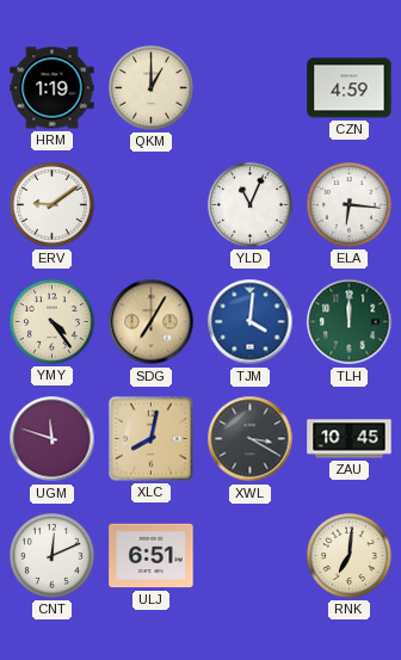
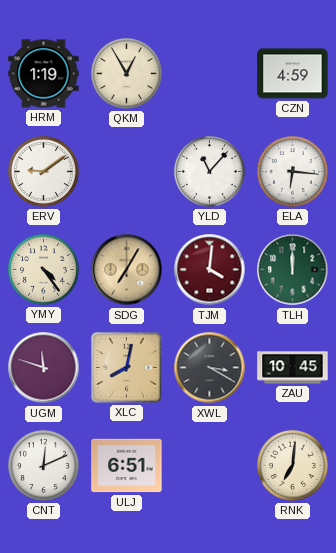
QKM: 1:00 -> 12:55
YLD: 11:04 -> 11:07
TJM dial: blue -> burgundy
